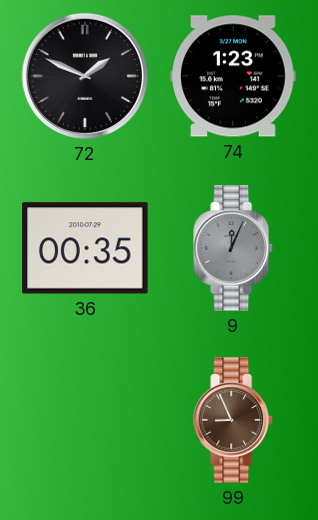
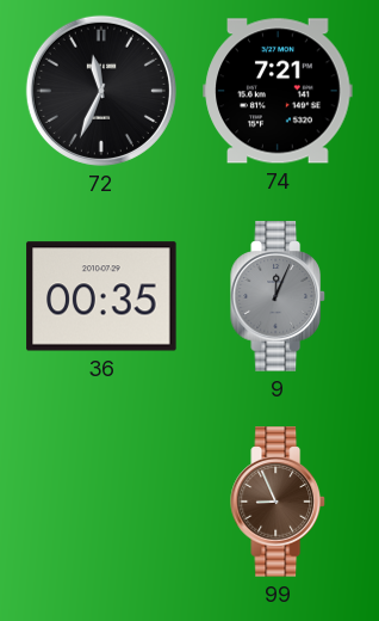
72: 1:49 -> 11:34
74: 1:23 -> 7:21
